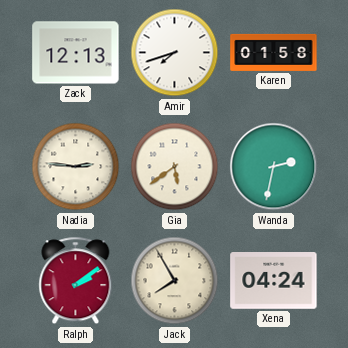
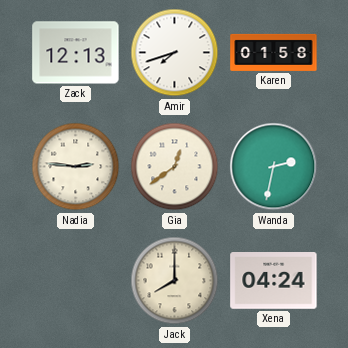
Gia: 5:39 -> 12:39
Ralph: 2:09 -> none
Jack: 7:55 -> 8:00
